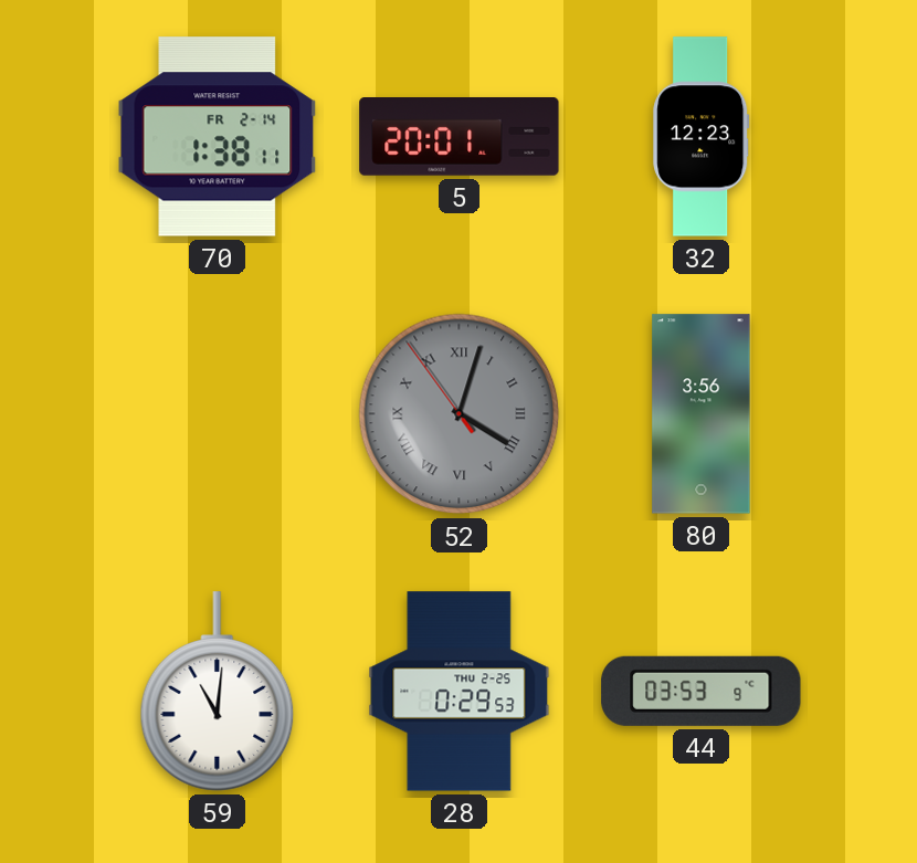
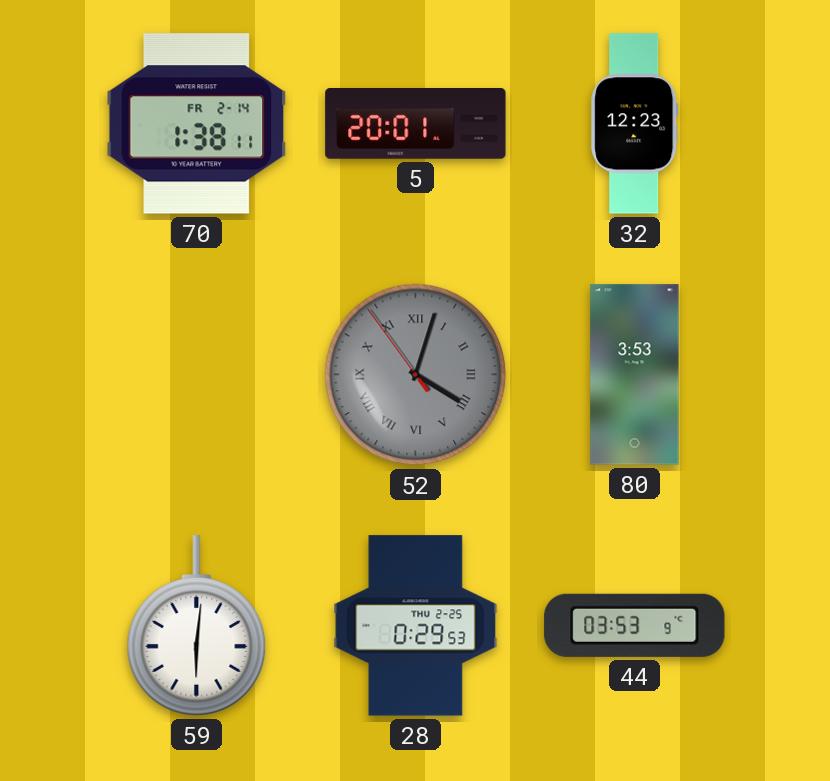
80: 3:56 -> 3:53
59: 11:01 -> 6:01
